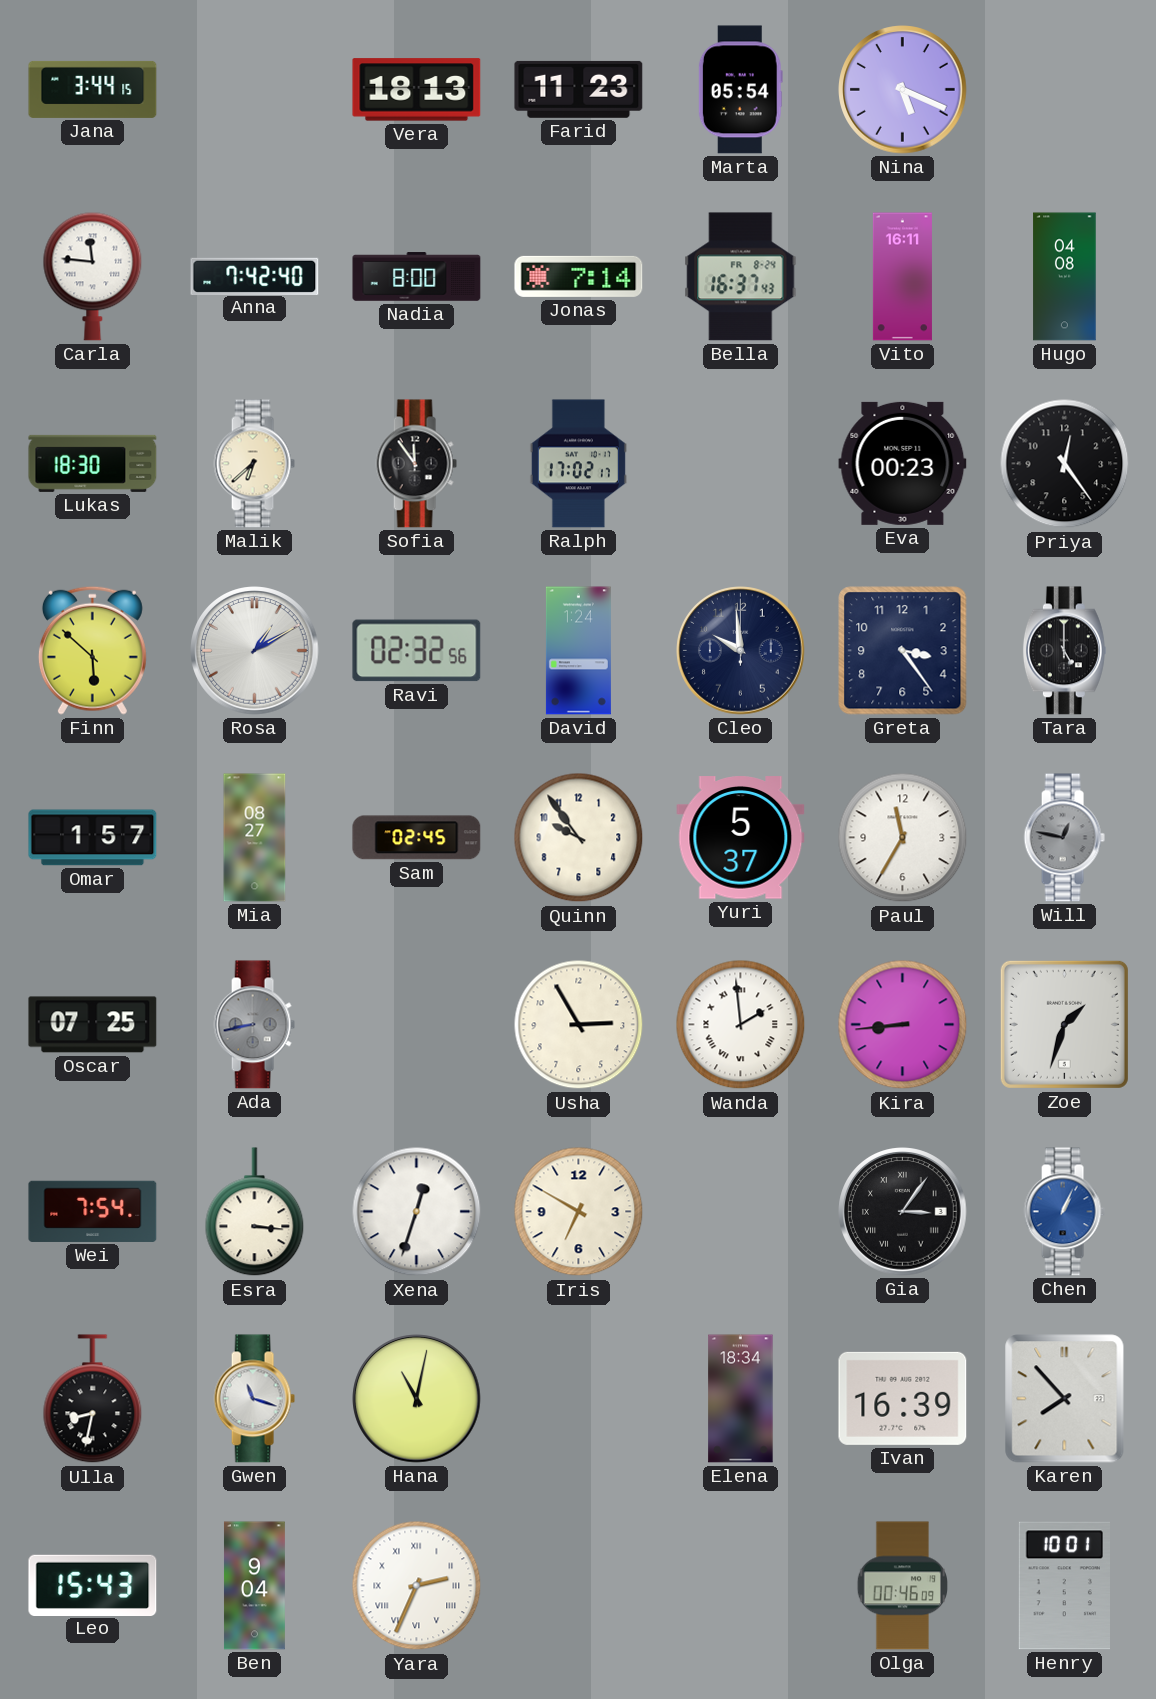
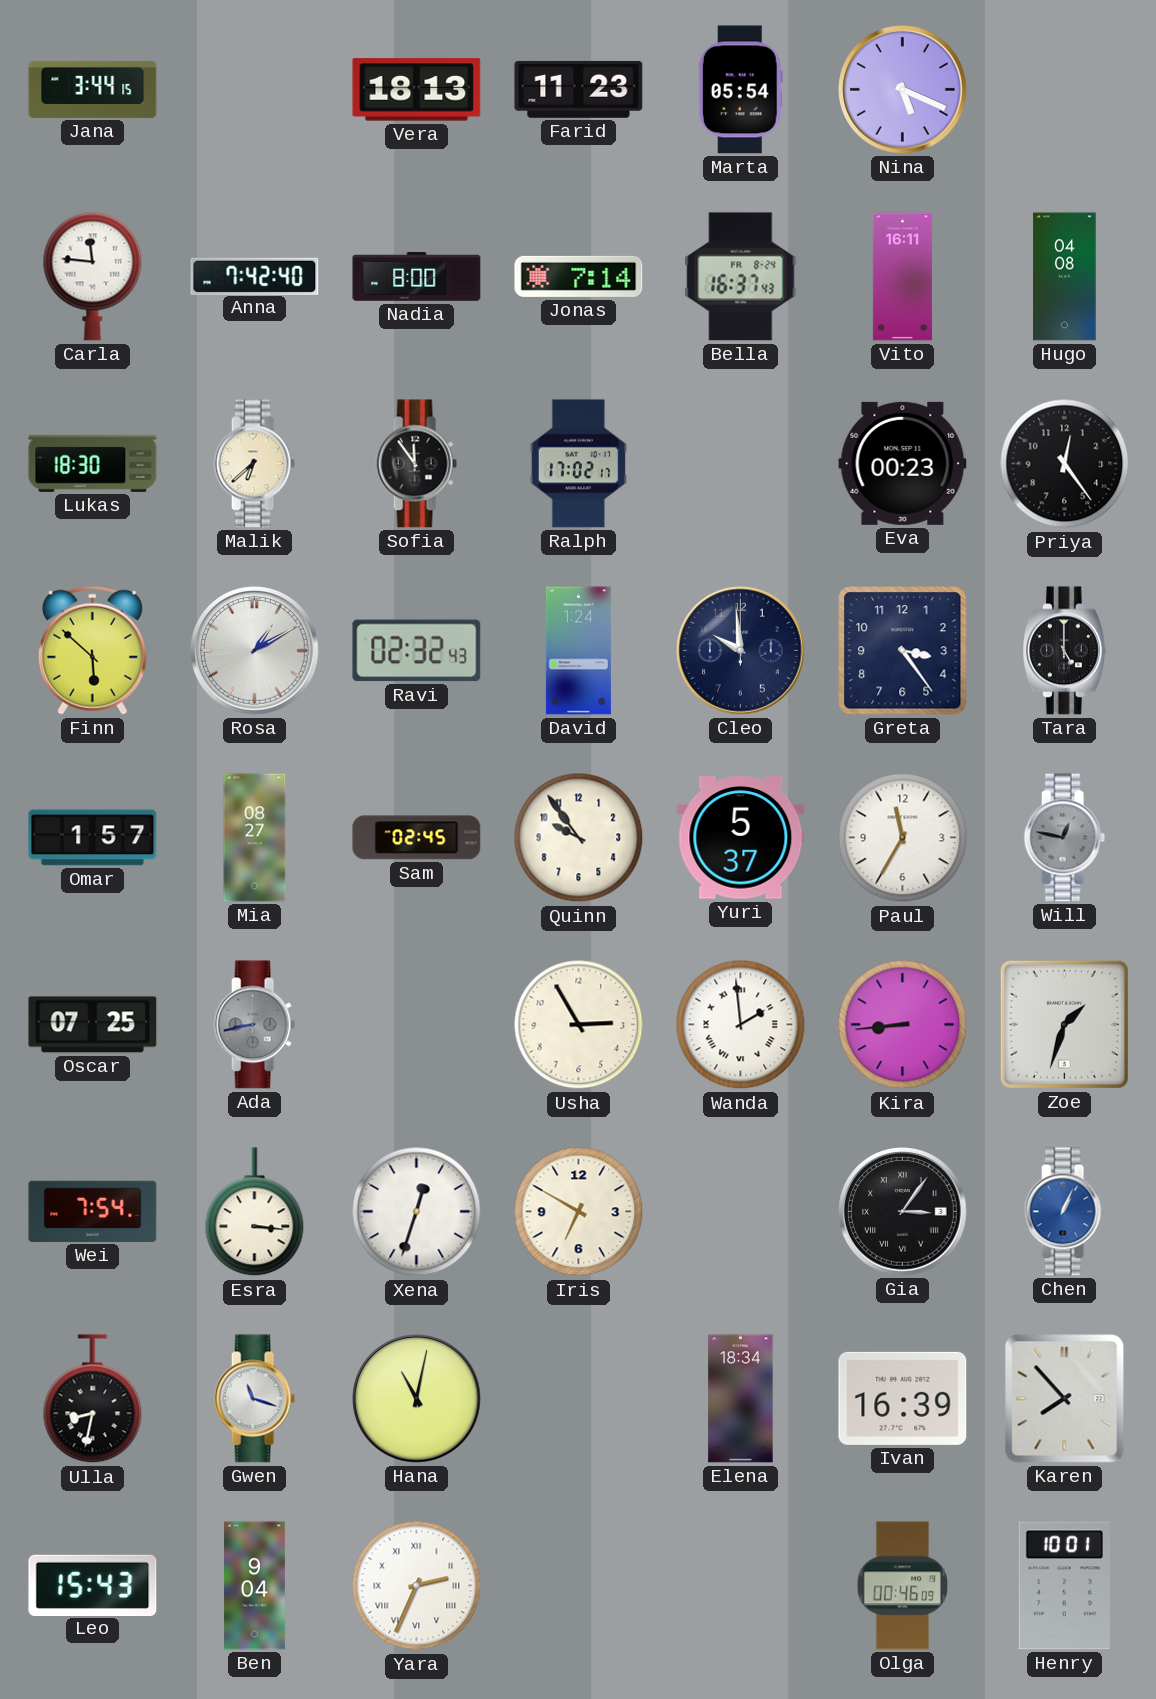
Ravi: 02:32:56 -> 02:32:43
